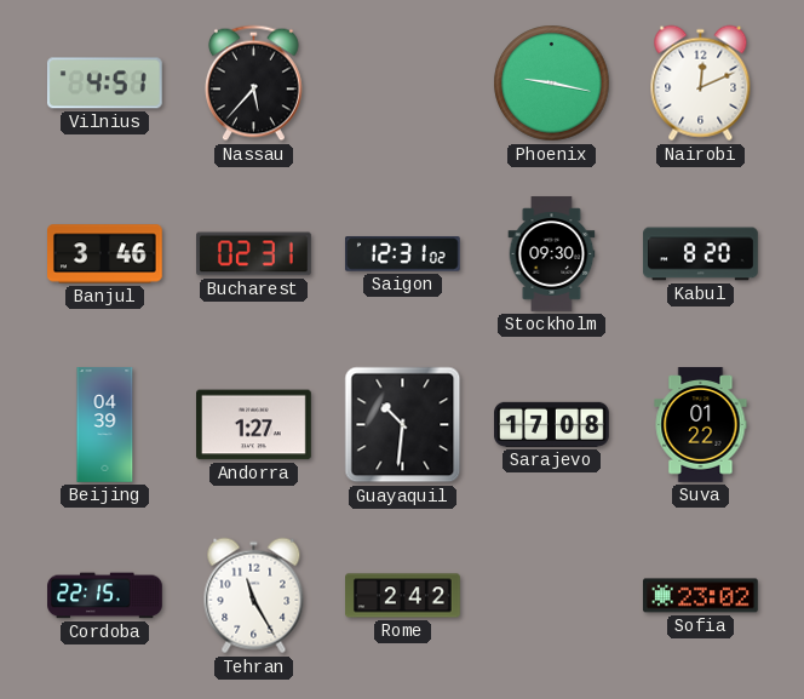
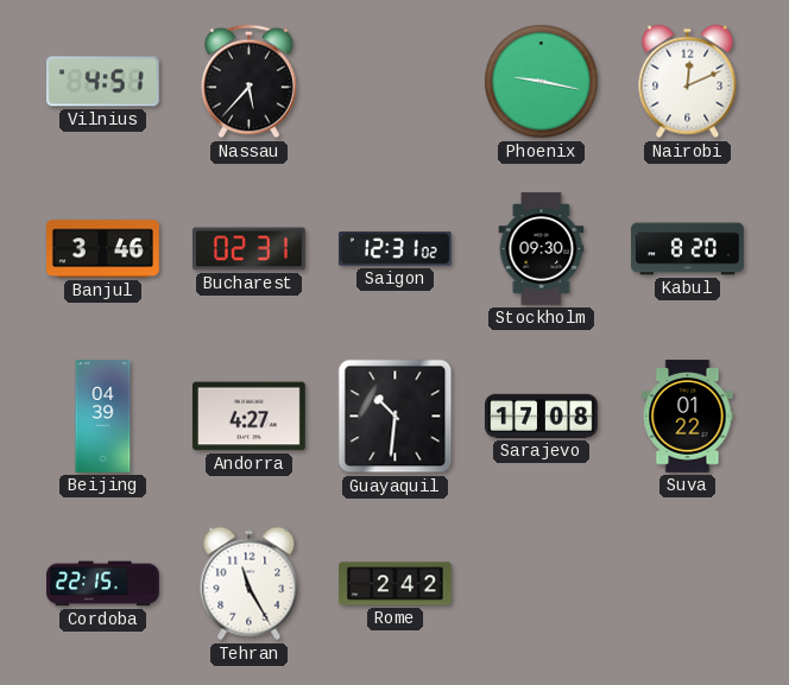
Andorra: 1:27 -> 4:27
Sofia: 23:02 -> none
